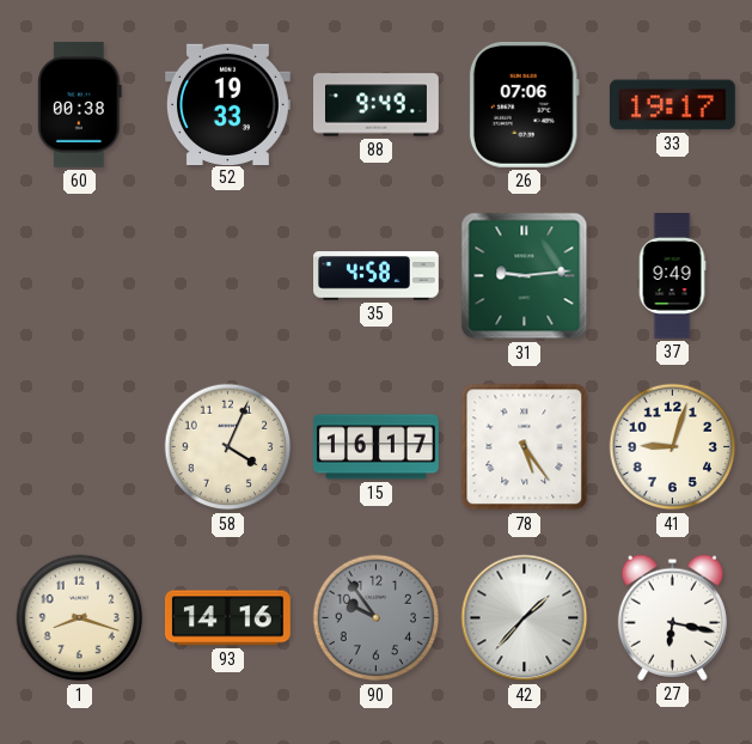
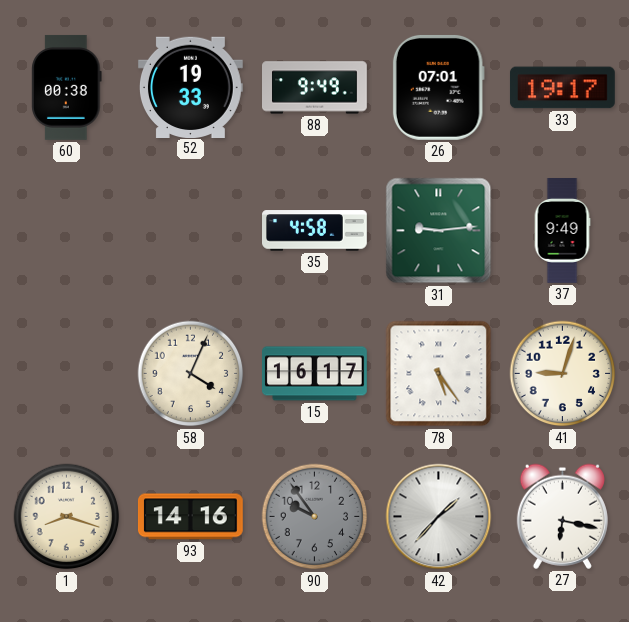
26: 07:06 -> 07:01
